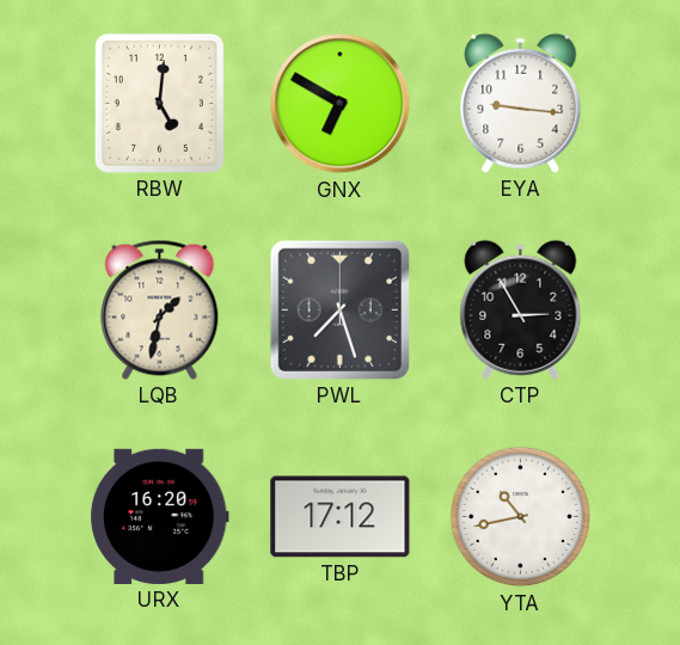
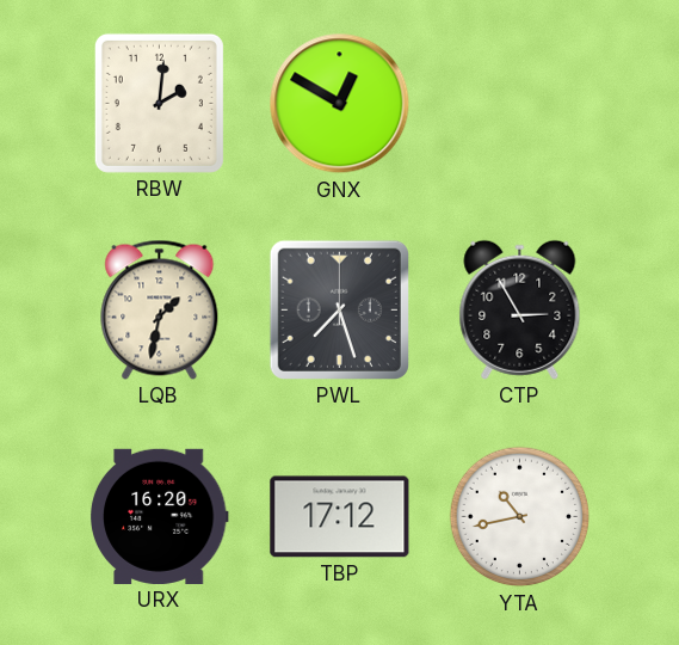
RBW: 5:01 -> 2:01
GNX: 6:50 -> 12:50
EYA: 9:16 -> none
